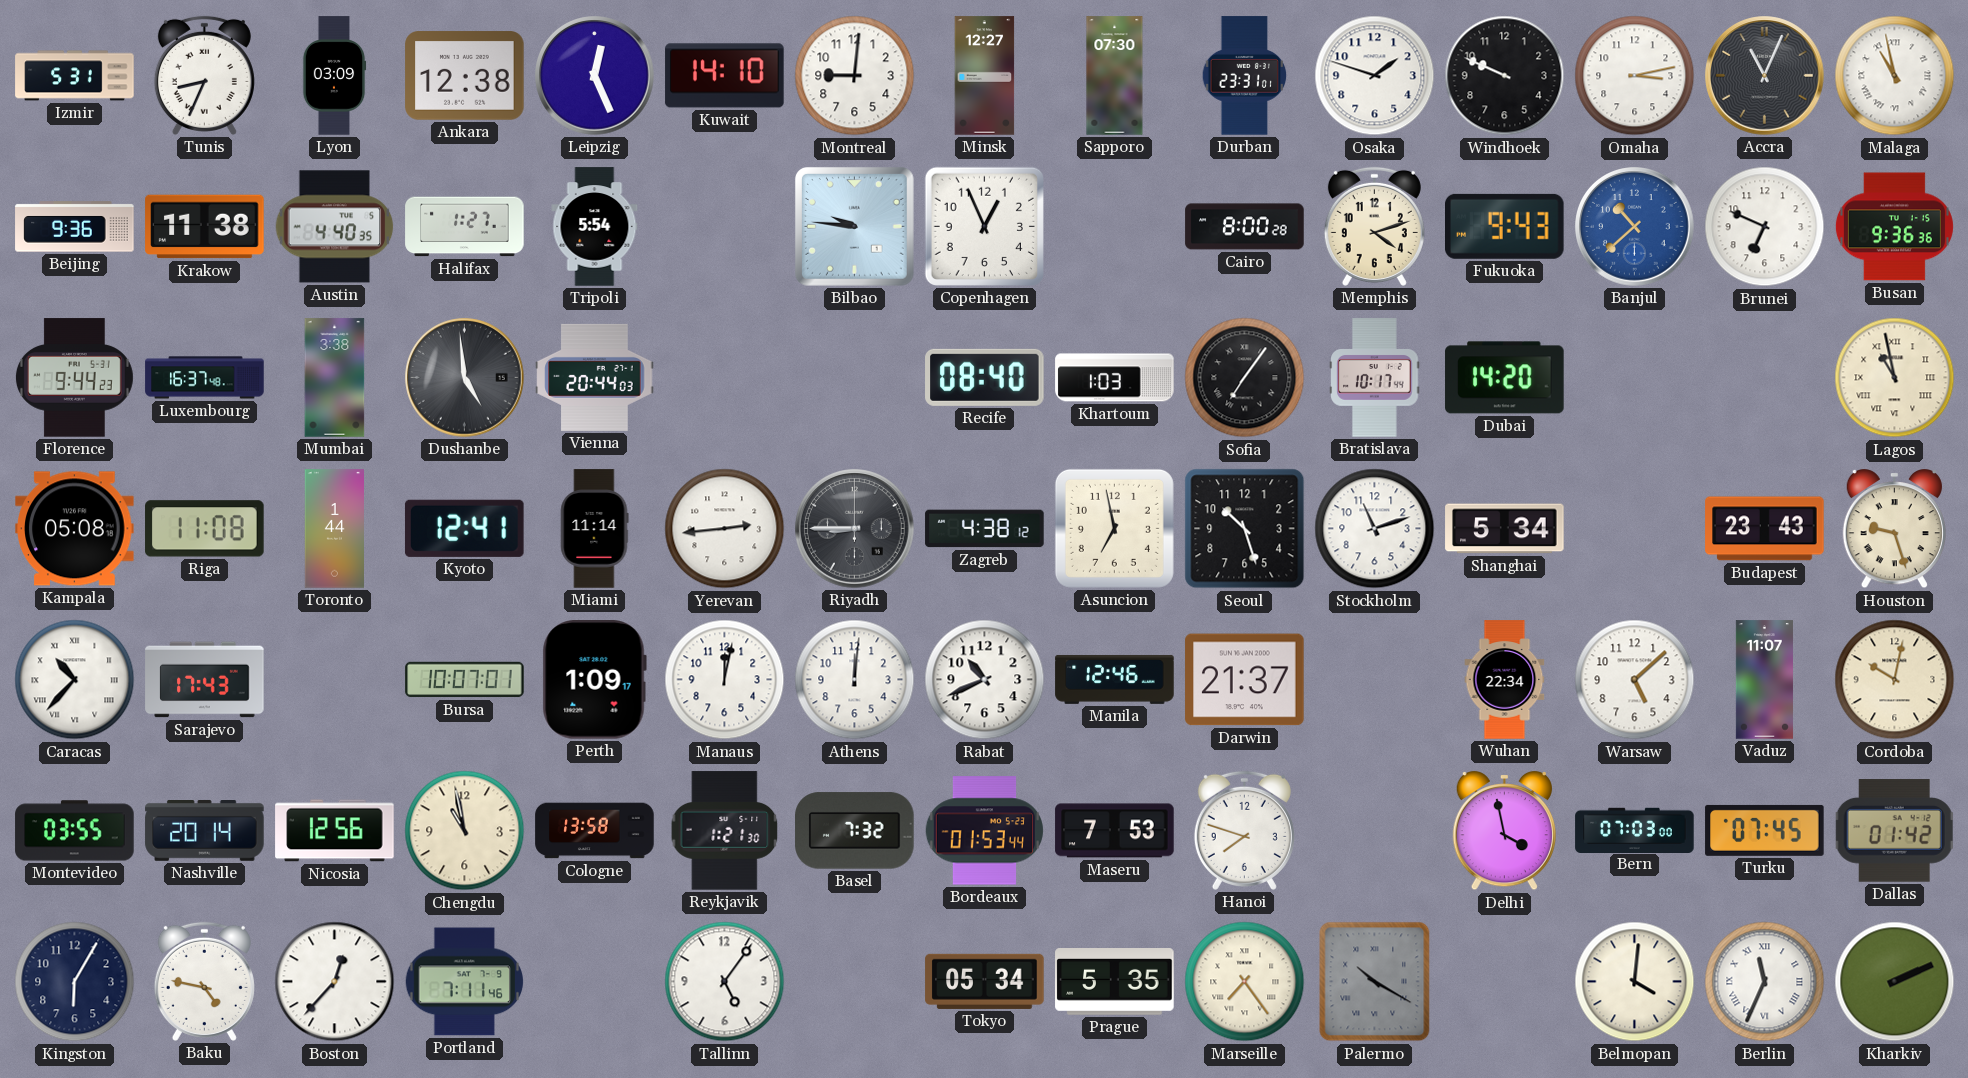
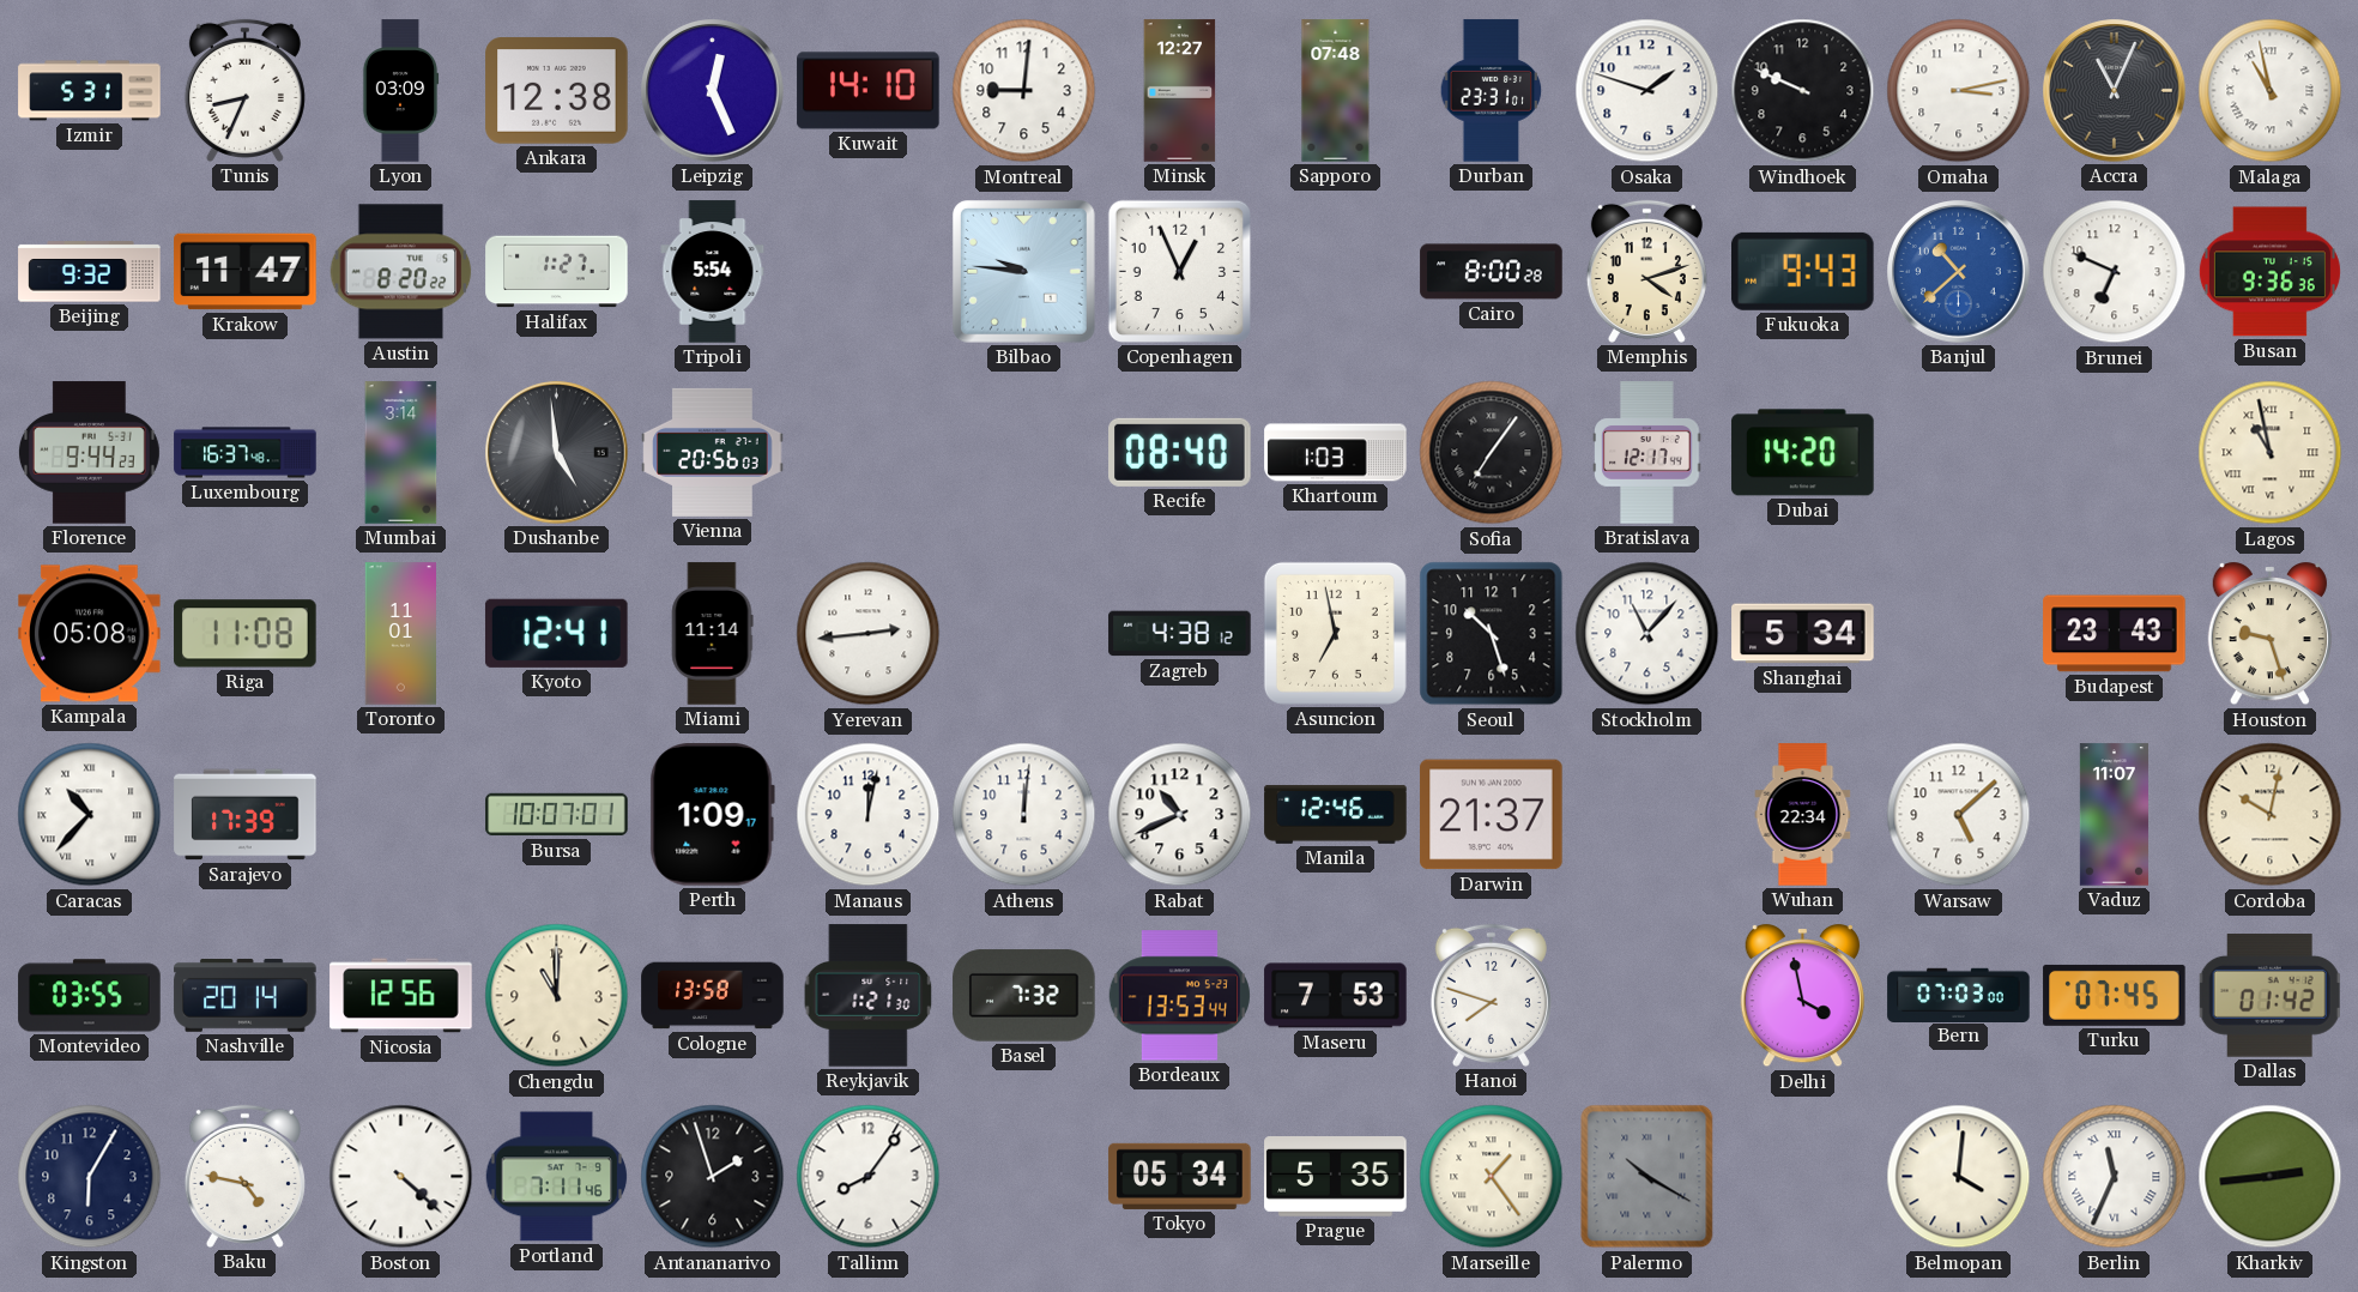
Sapporo: 07:30 -> 07:48
Beijing: 9:36 -> 9:32
Krakow: 11:38 -> 11:47
Austin: 4:40 -> 8:20
Mumbai: 3:38 -> 3:14
Vienna: 20:44 -> 20:56
Bratislava: 10:17 -> 12:17
Toronto: 1:44 -> 11:01
Riyadh: 8:45 -> none
Stockholm: 11:12 -> 11:07
Sarajevo: 17:43 -> 17:39
Chengdu: 10:58 -> 11:00
Bordeaux: 01:53 -> 13:53
Boston: 12:37 -> 4:22
Antananarivo: none -> 1:57
Tallinn: 5:06 -> 8:06
Marseille: 7:24 -> 1:24
Kharkiv: 2:11 -> 2:44
